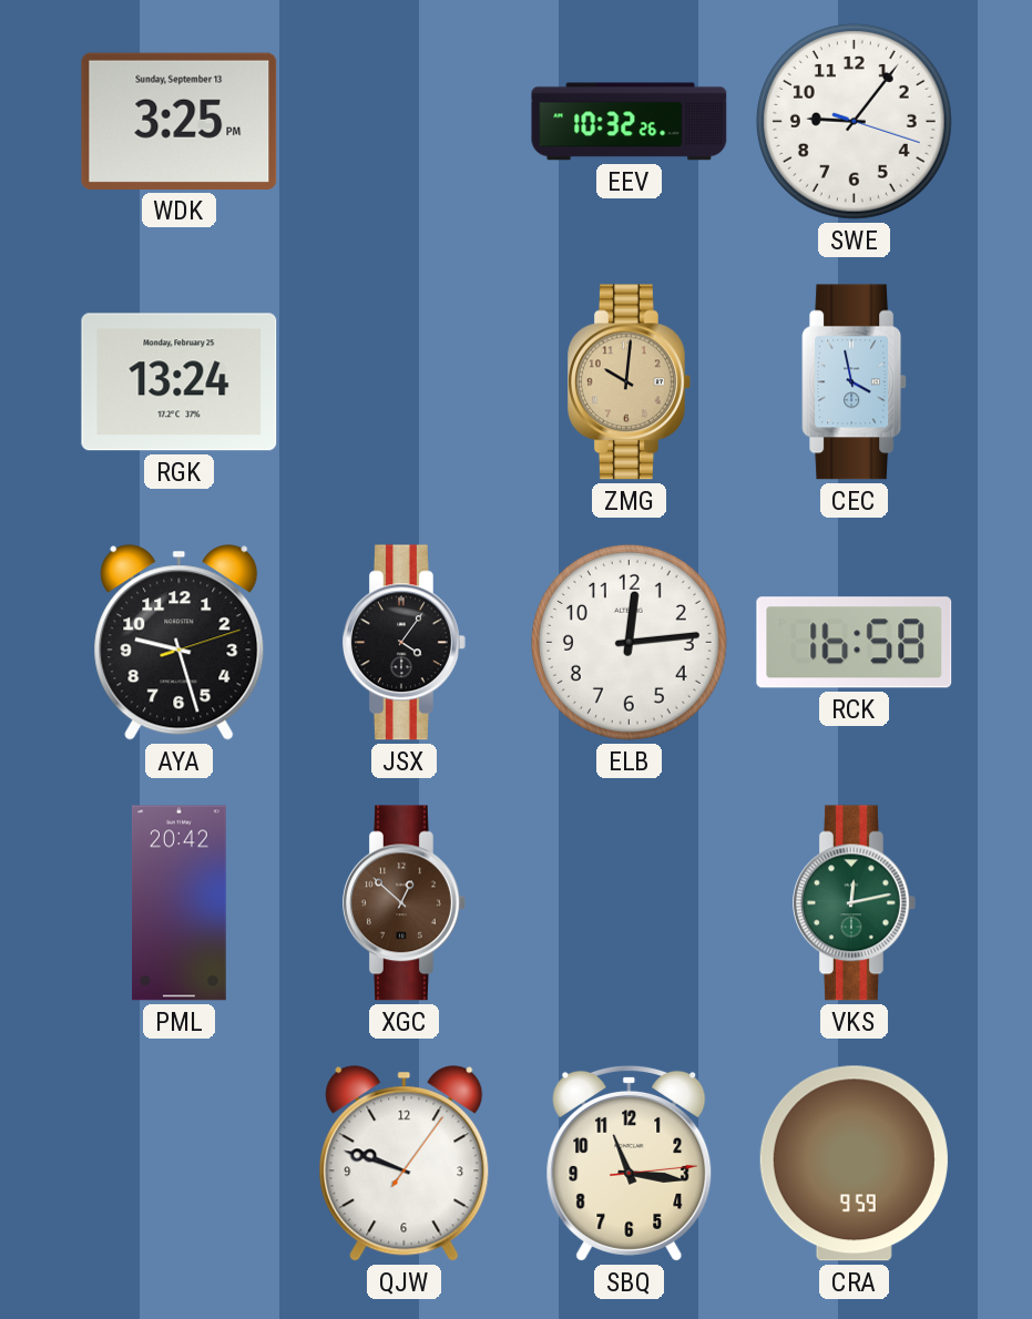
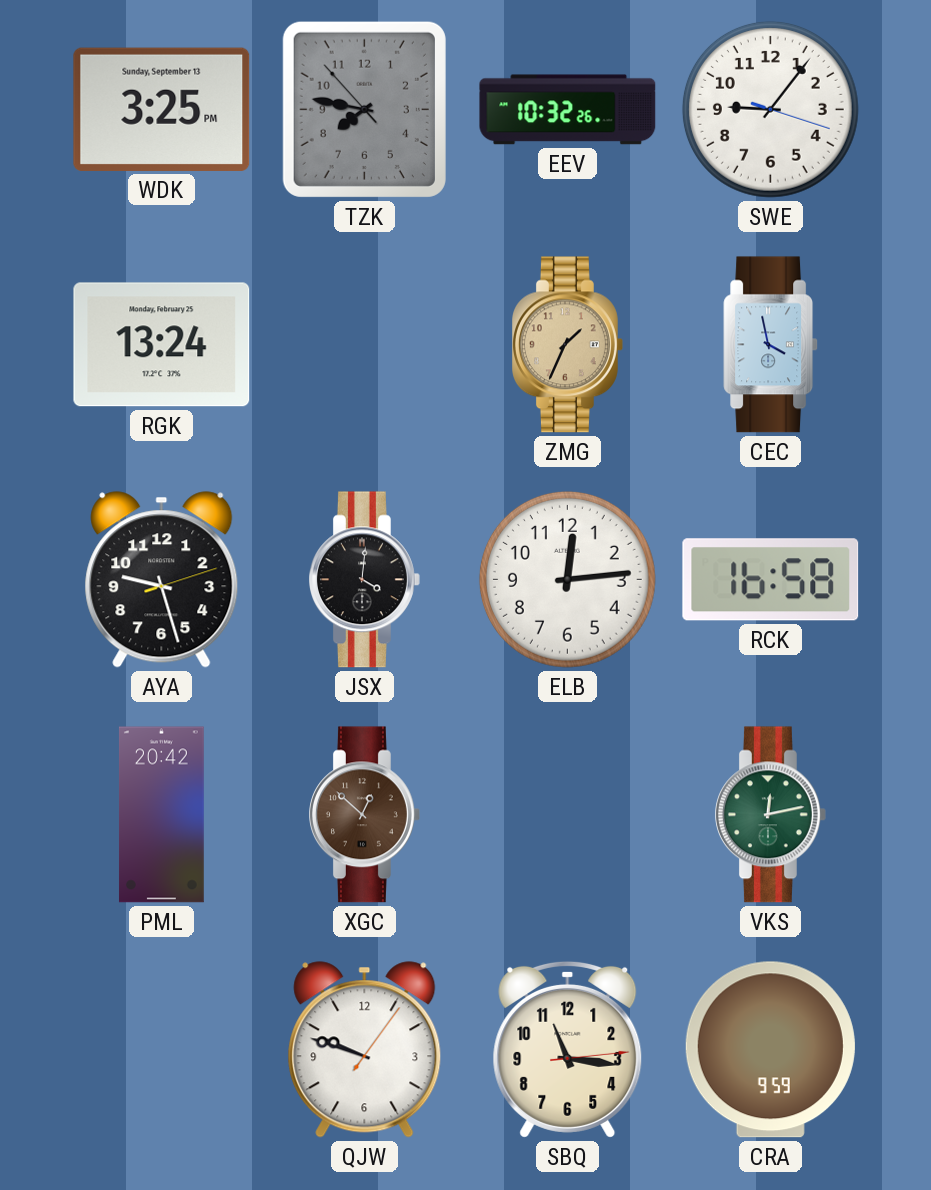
TZK: none -> 7:46
ZMG: 10:01 -> 1:34
JSX: 4:06 -> 4:01
